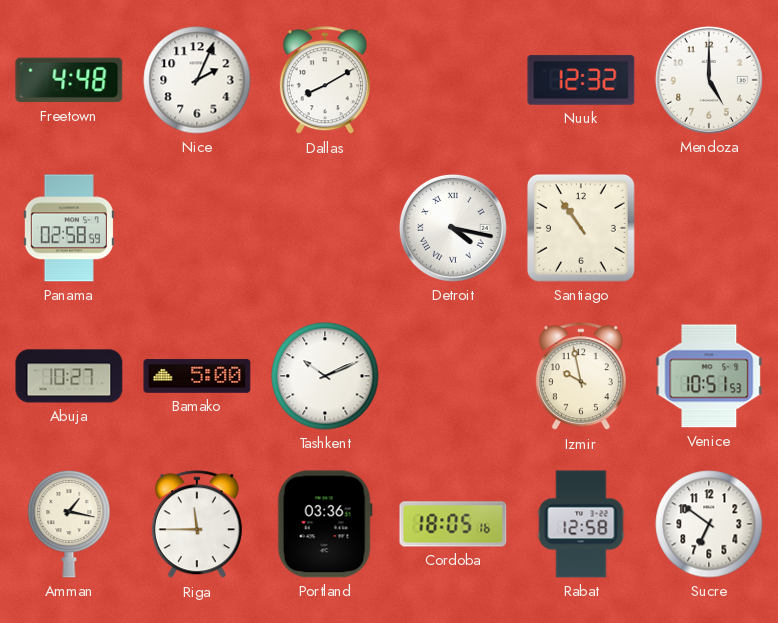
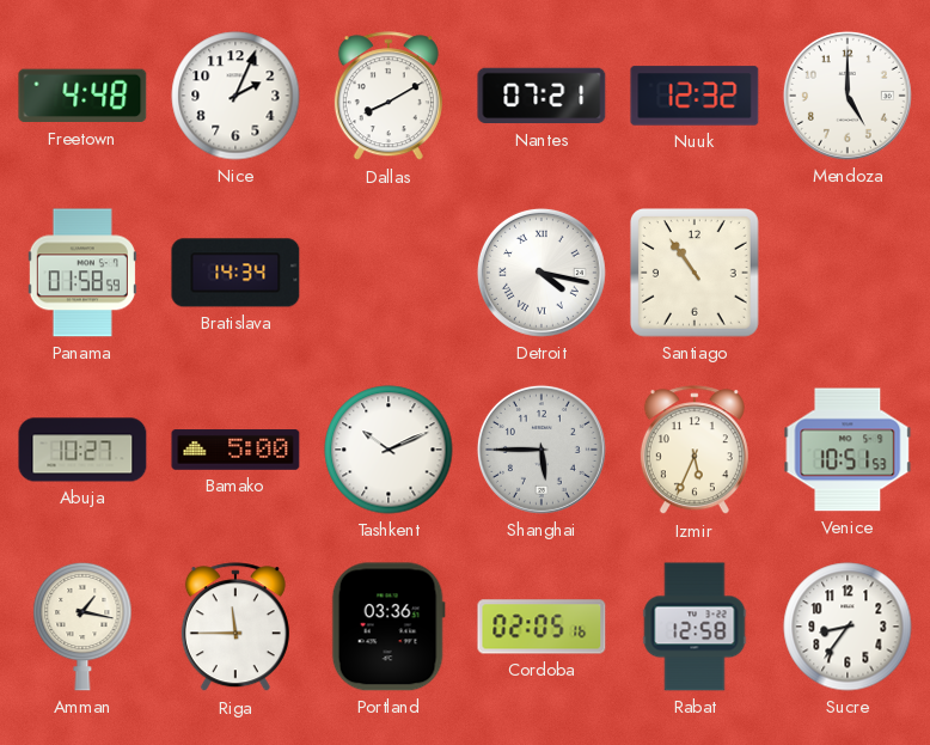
Nantes: none -> 07:21
Panama: 02:58 -> 01:58
Bratislava: none -> 14:34
Shanghai: none -> 5:45
Izmir: 9:58 -> 5:34
Cordoba: 18:05 -> 02:05
Sucre: 6:51 -> 8:36
